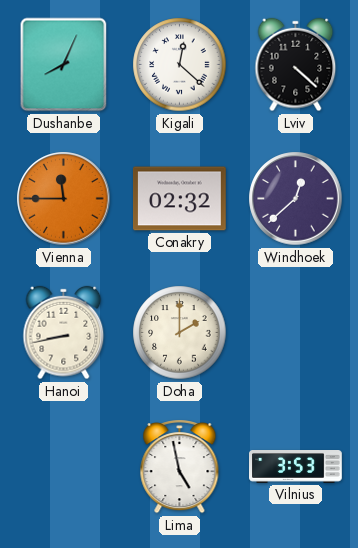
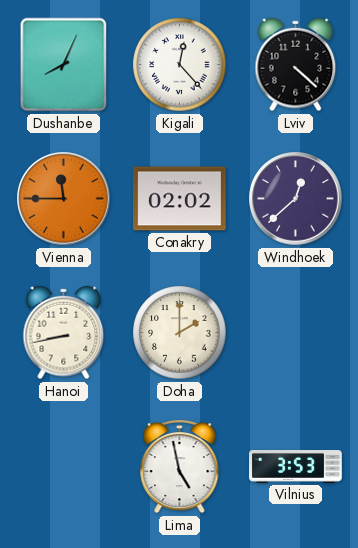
Kigali: 12:22 -> 12:23
Conakry: 02:32 -> 02:02
